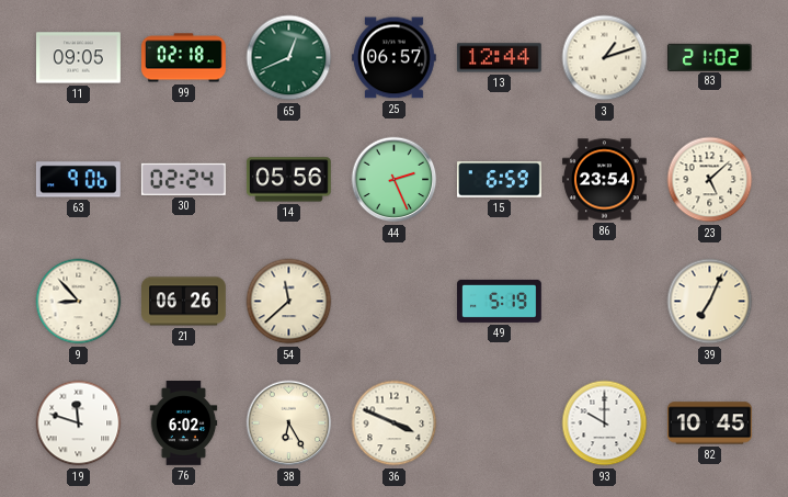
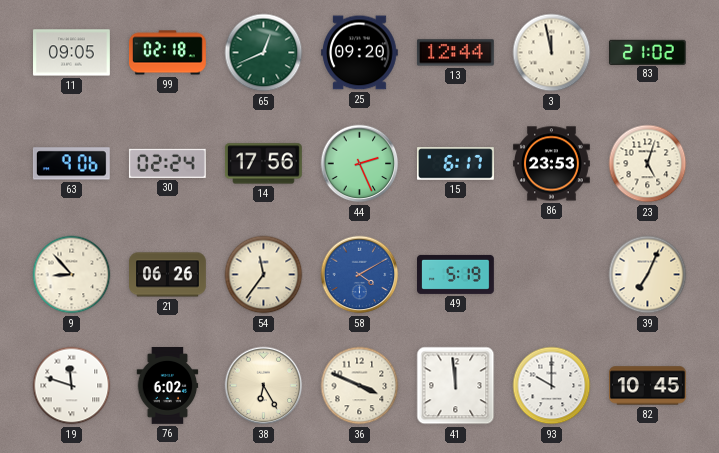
25: 06:57 -> 09:20
3: 1:12 -> 11:58
14: 05:56 -> 17:56
15: 6:59 -> 6:17
86: 23:54 -> 23:53
23: 5:08 -> 5:03
54: 11:38 -> 11:36
58: none -> 4:10
41: none -> 11:59
